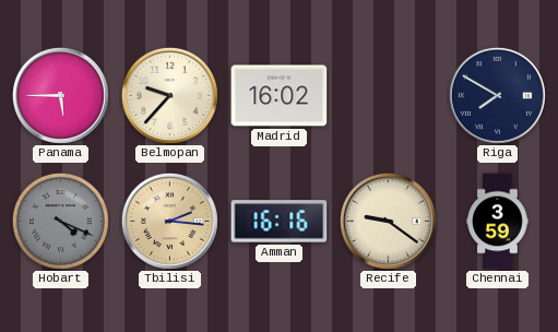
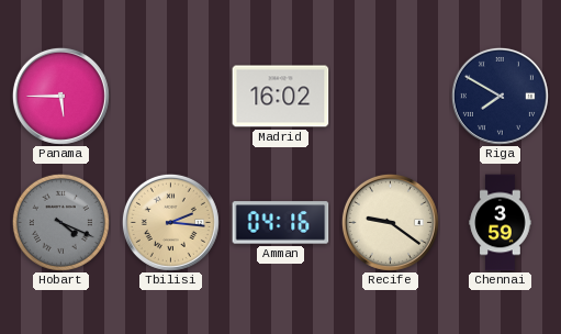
Belmopan: 9:37 -> none
Amman: 16:16 -> 04:16
